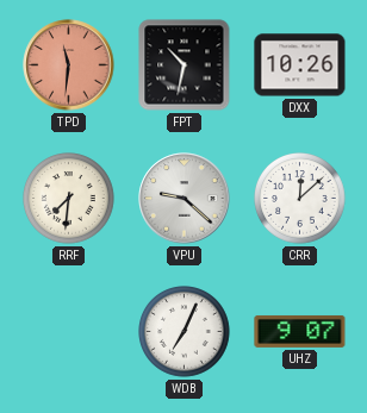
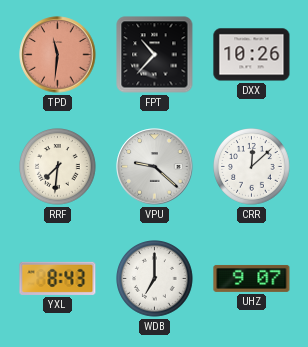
FPT: 10:32 -> 10:37
YXL: none -> 8:43
WDB: 7:04 -> 7:00
